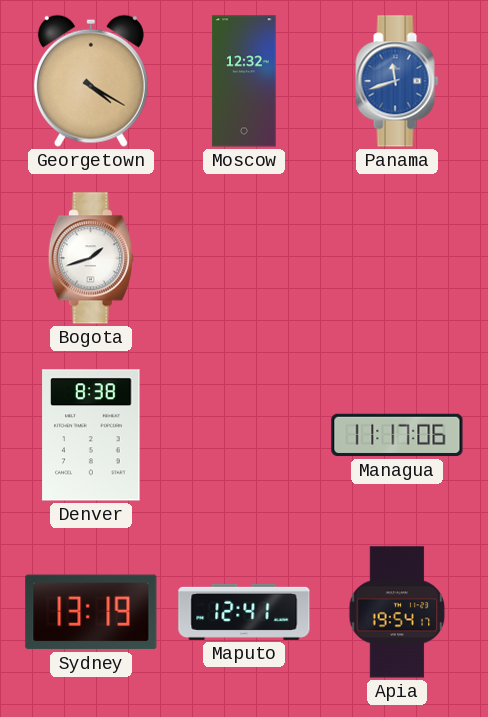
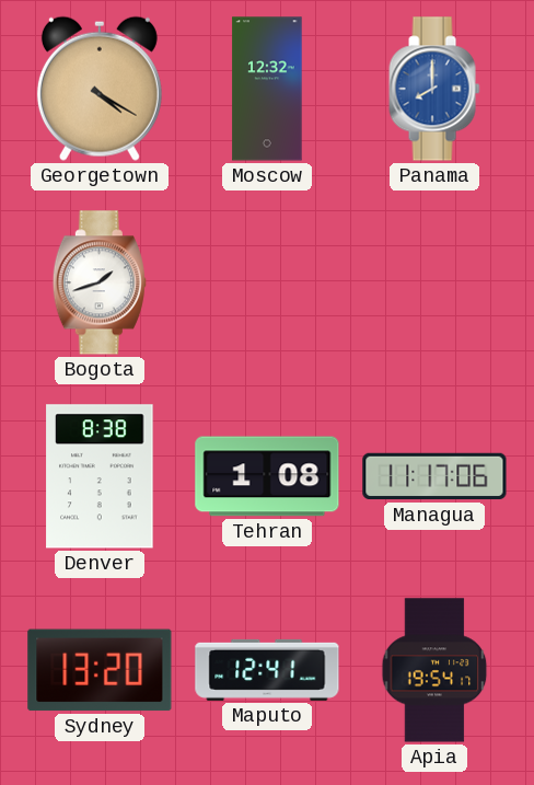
Panama: 11:42 -> 8:00
Tehran: none -> 1:08
Sydney: 13:19 -> 13:20
